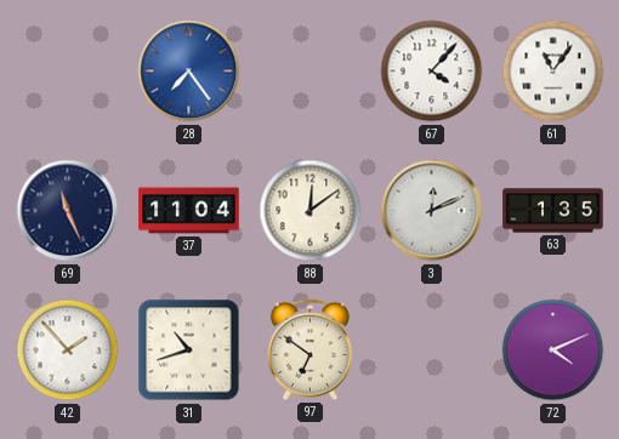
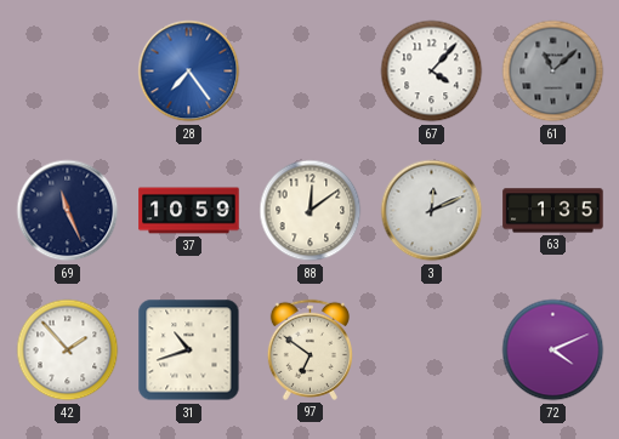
61: 11:06 -> 11:08
61 dial: white -> grey
37: 11:04 -> 10:59
